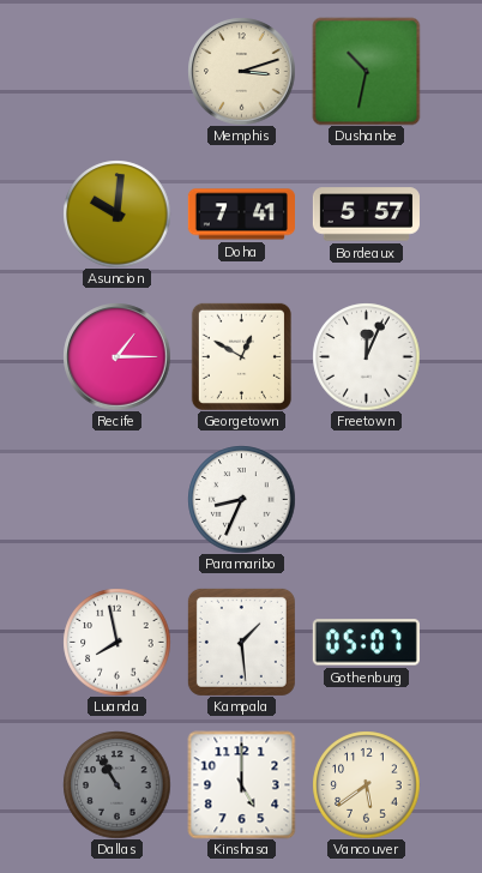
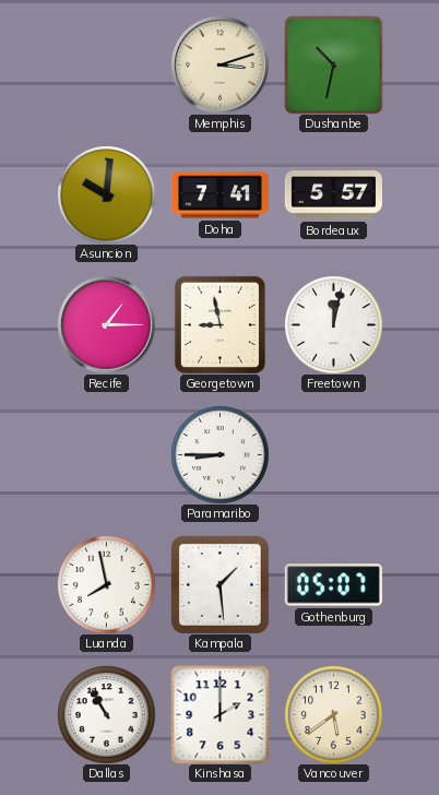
Georgetown: 12:50 -> 8:58
Freetown: 12:04 -> 12:02
Paramaribo: 8:34 -> 8:45
Dallas dial: grey -> white
Kinshasa: 5:00 -> 2:00
